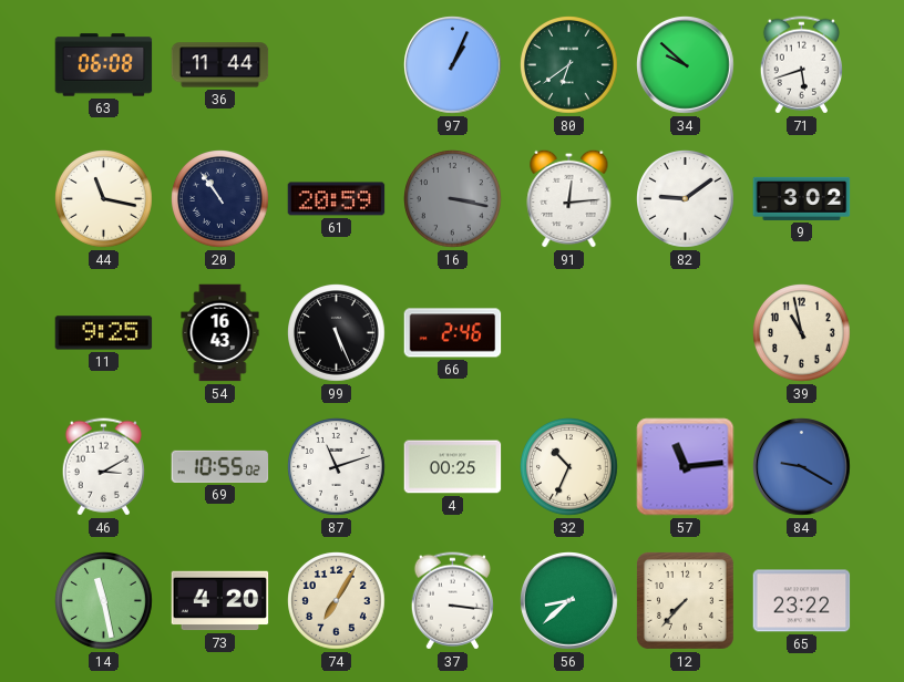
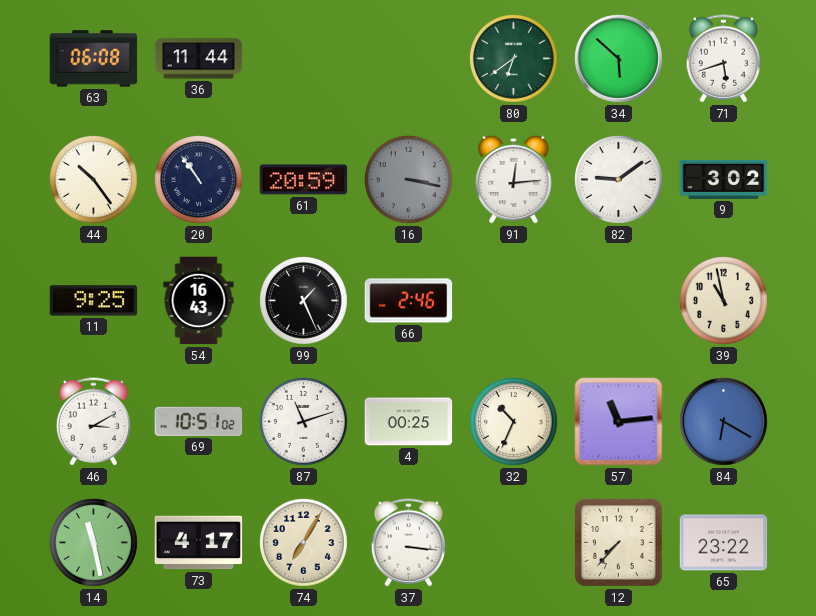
97: 1:04 -> none
34: 9:52 -> 5:52
44: 11:17 -> 10:24
99: 5:26 -> 1:26
69: 10:55 -> 10:51
84: 9:20 -> 6:20
73: 4:20 -> 4:17
56: 8:38 -> none
